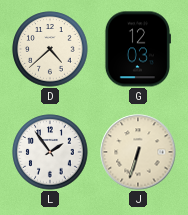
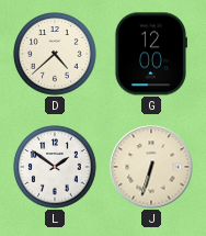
G: 12:03 -> 12:00
L: 1:54 -> 1:51
